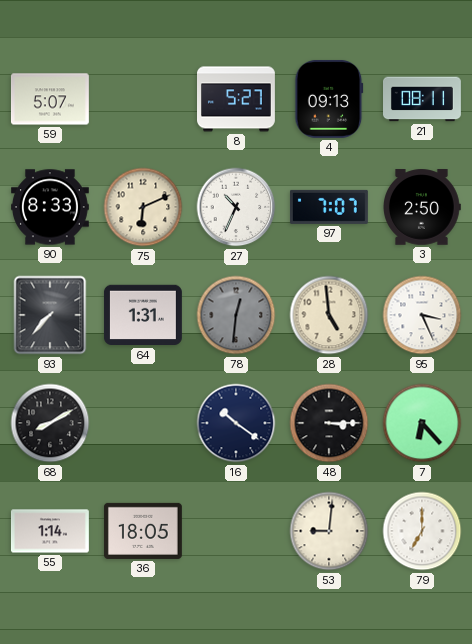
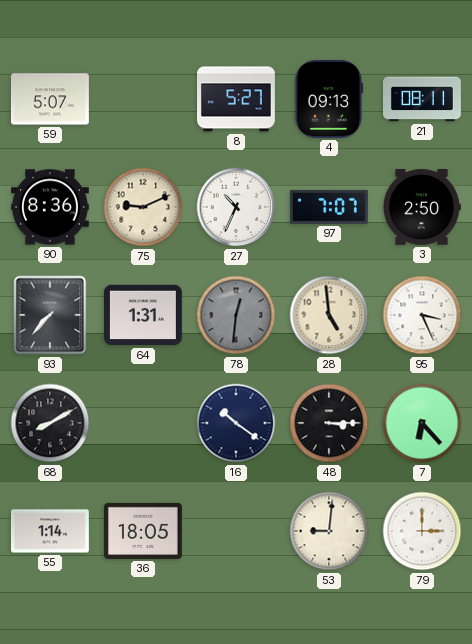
90: 8:33 -> 8:36
75: 6:11 -> 9:11
79: 7:00 -> 3:00
